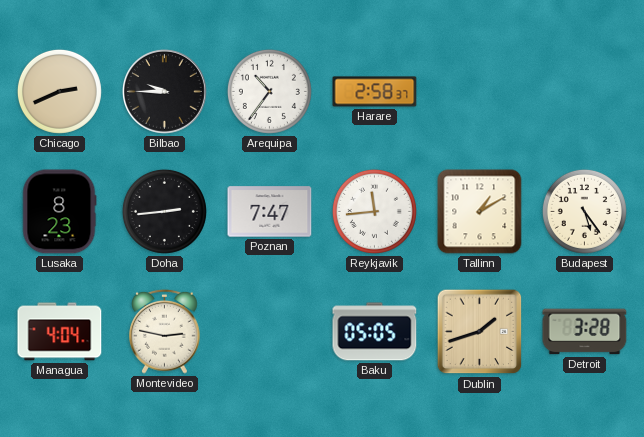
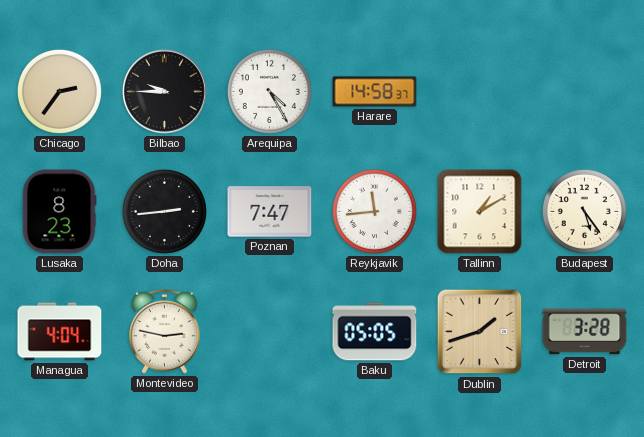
Chicago: 2:41 -> 2:36
Arequipa: 10:36 -> 4:25
Harare: 2:58 -> 14:58
